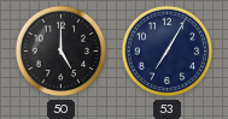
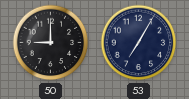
50: 5:00 -> 9:00
